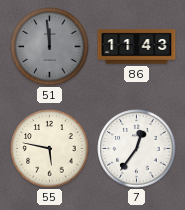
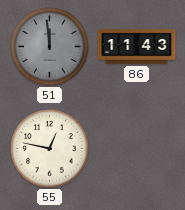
55: 5:47 -> 12:47
7: 12:36 -> none
